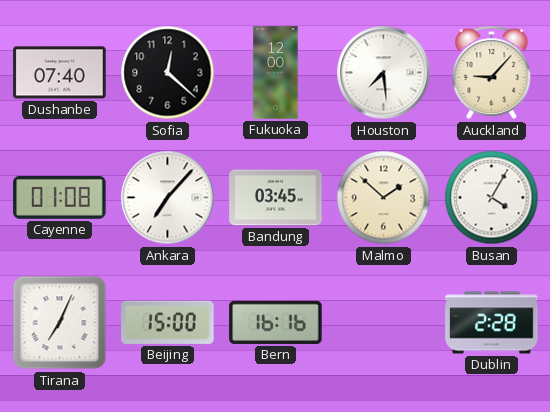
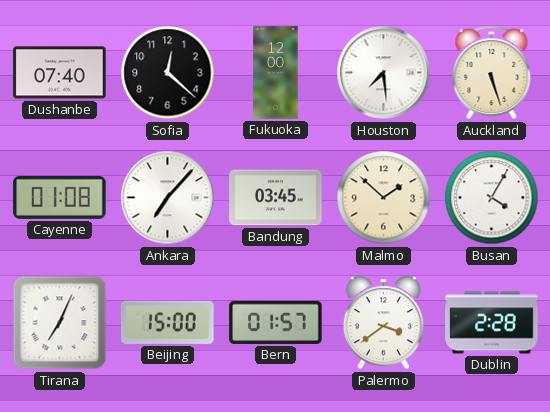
Auckland: 9:07 -> 5:27
Bern: 16:16 -> 01:57
Palermo: none -> 3:39
